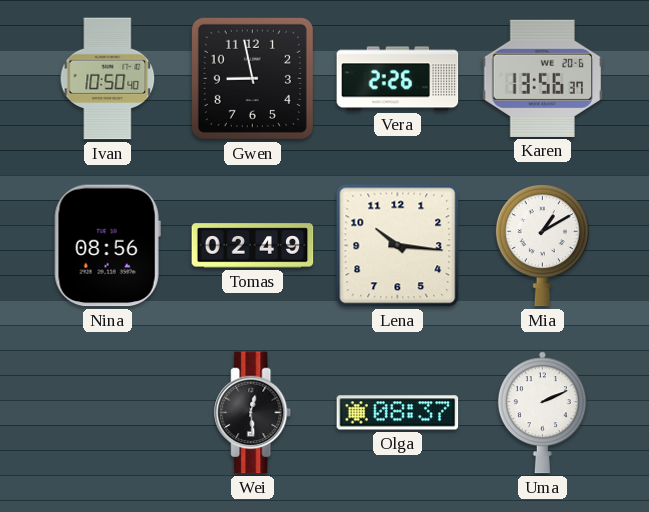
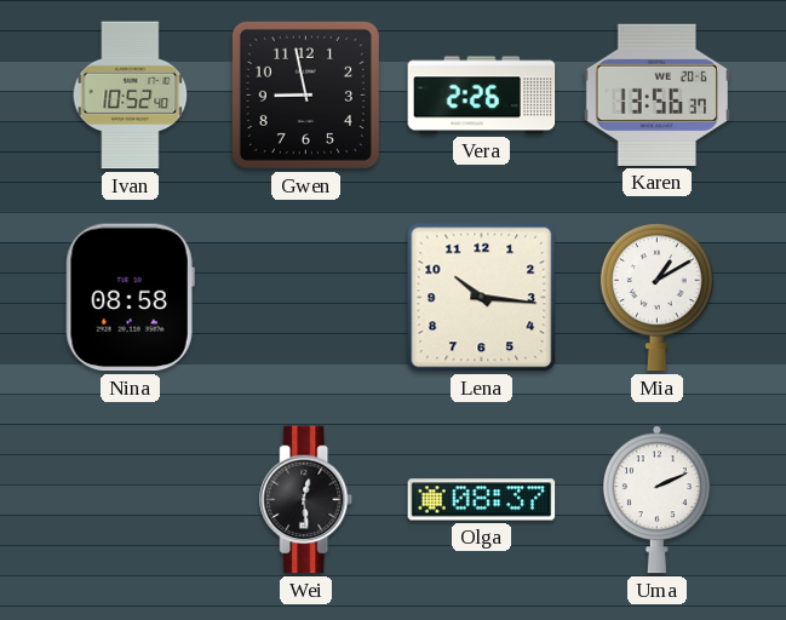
Ivan: 10:50 -> 10:52
Nina: 08:56 -> 08:58
Tomas: 02:49 -> none
